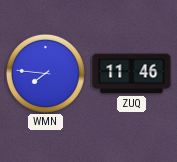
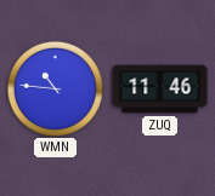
WMN: 7:46 -> 10:46
